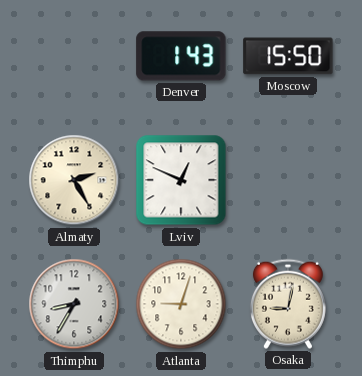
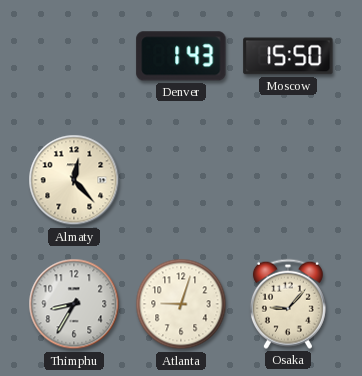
Almaty: 2:25 -> 12:23
Lviv: 12:49 -> none
Osaka: 9:02 -> 9:07
